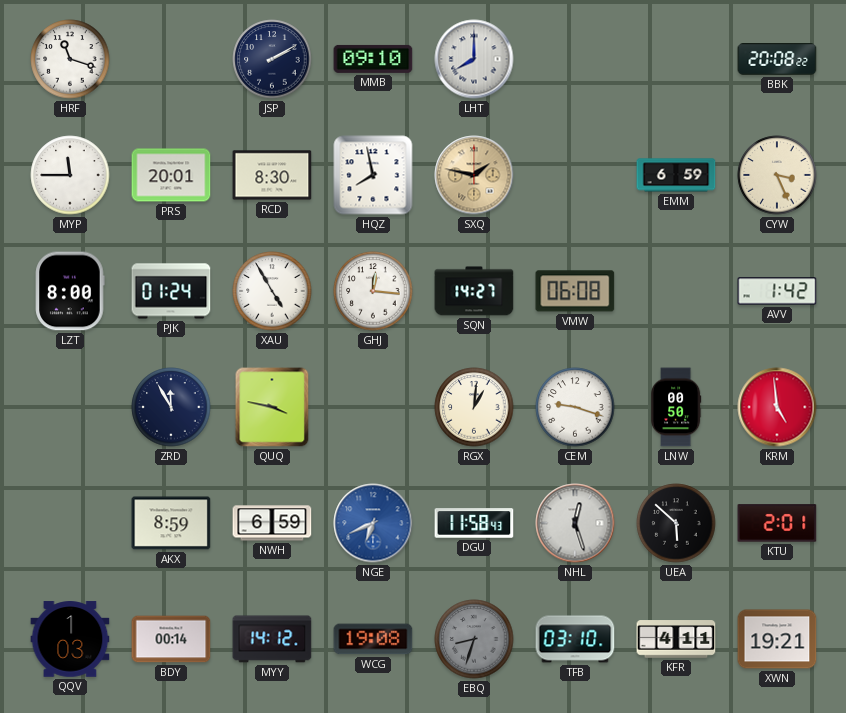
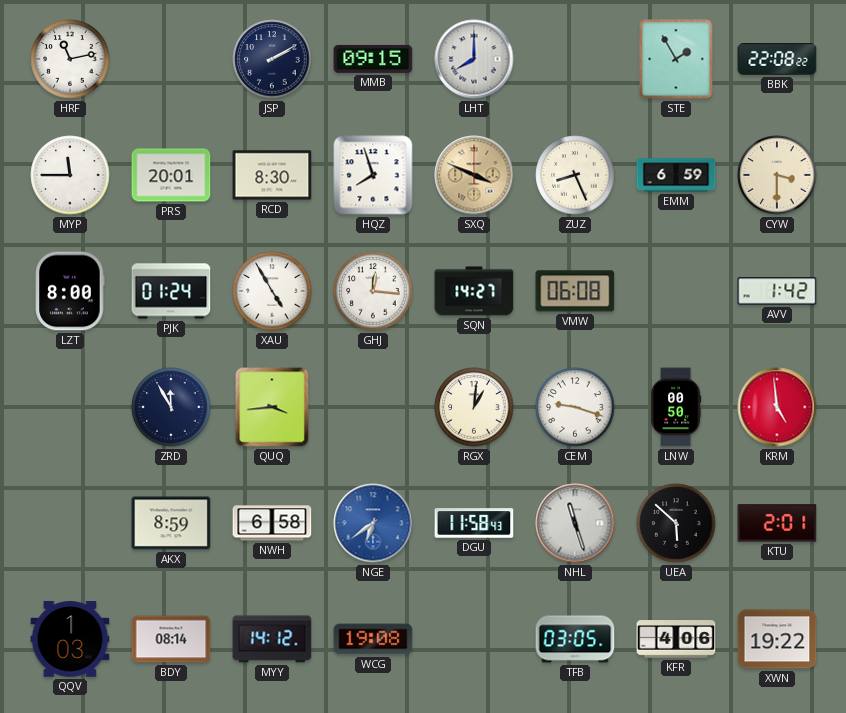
HRF: 11:18 -> 11:13
MMB: 09:10 -> 09:15
STE: none -> 1:55
BBK: 20:08 -> 22:08
HQZ: 7:58 -> 7:57
SXQ: 1:47 -> 3:49
ZUZ: none -> 8:26
CYW: 3:26 -> 3:30
QUQ: 3:47 -> 3:44
NWH: 6:59 -> 6:58
NGE: 6:41 -> 6:39
NHL: 12:27 -> 11:27
BDY: 00:14 -> 08:14
EBQ: 8:33 -> none
TFB: 03:10 -> 03:05
KFR: 4:11 -> 4:06
XWN: 19:21 -> 19:22
